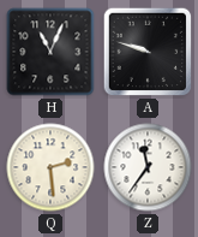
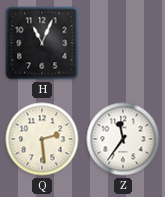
A: 9:48 -> none
